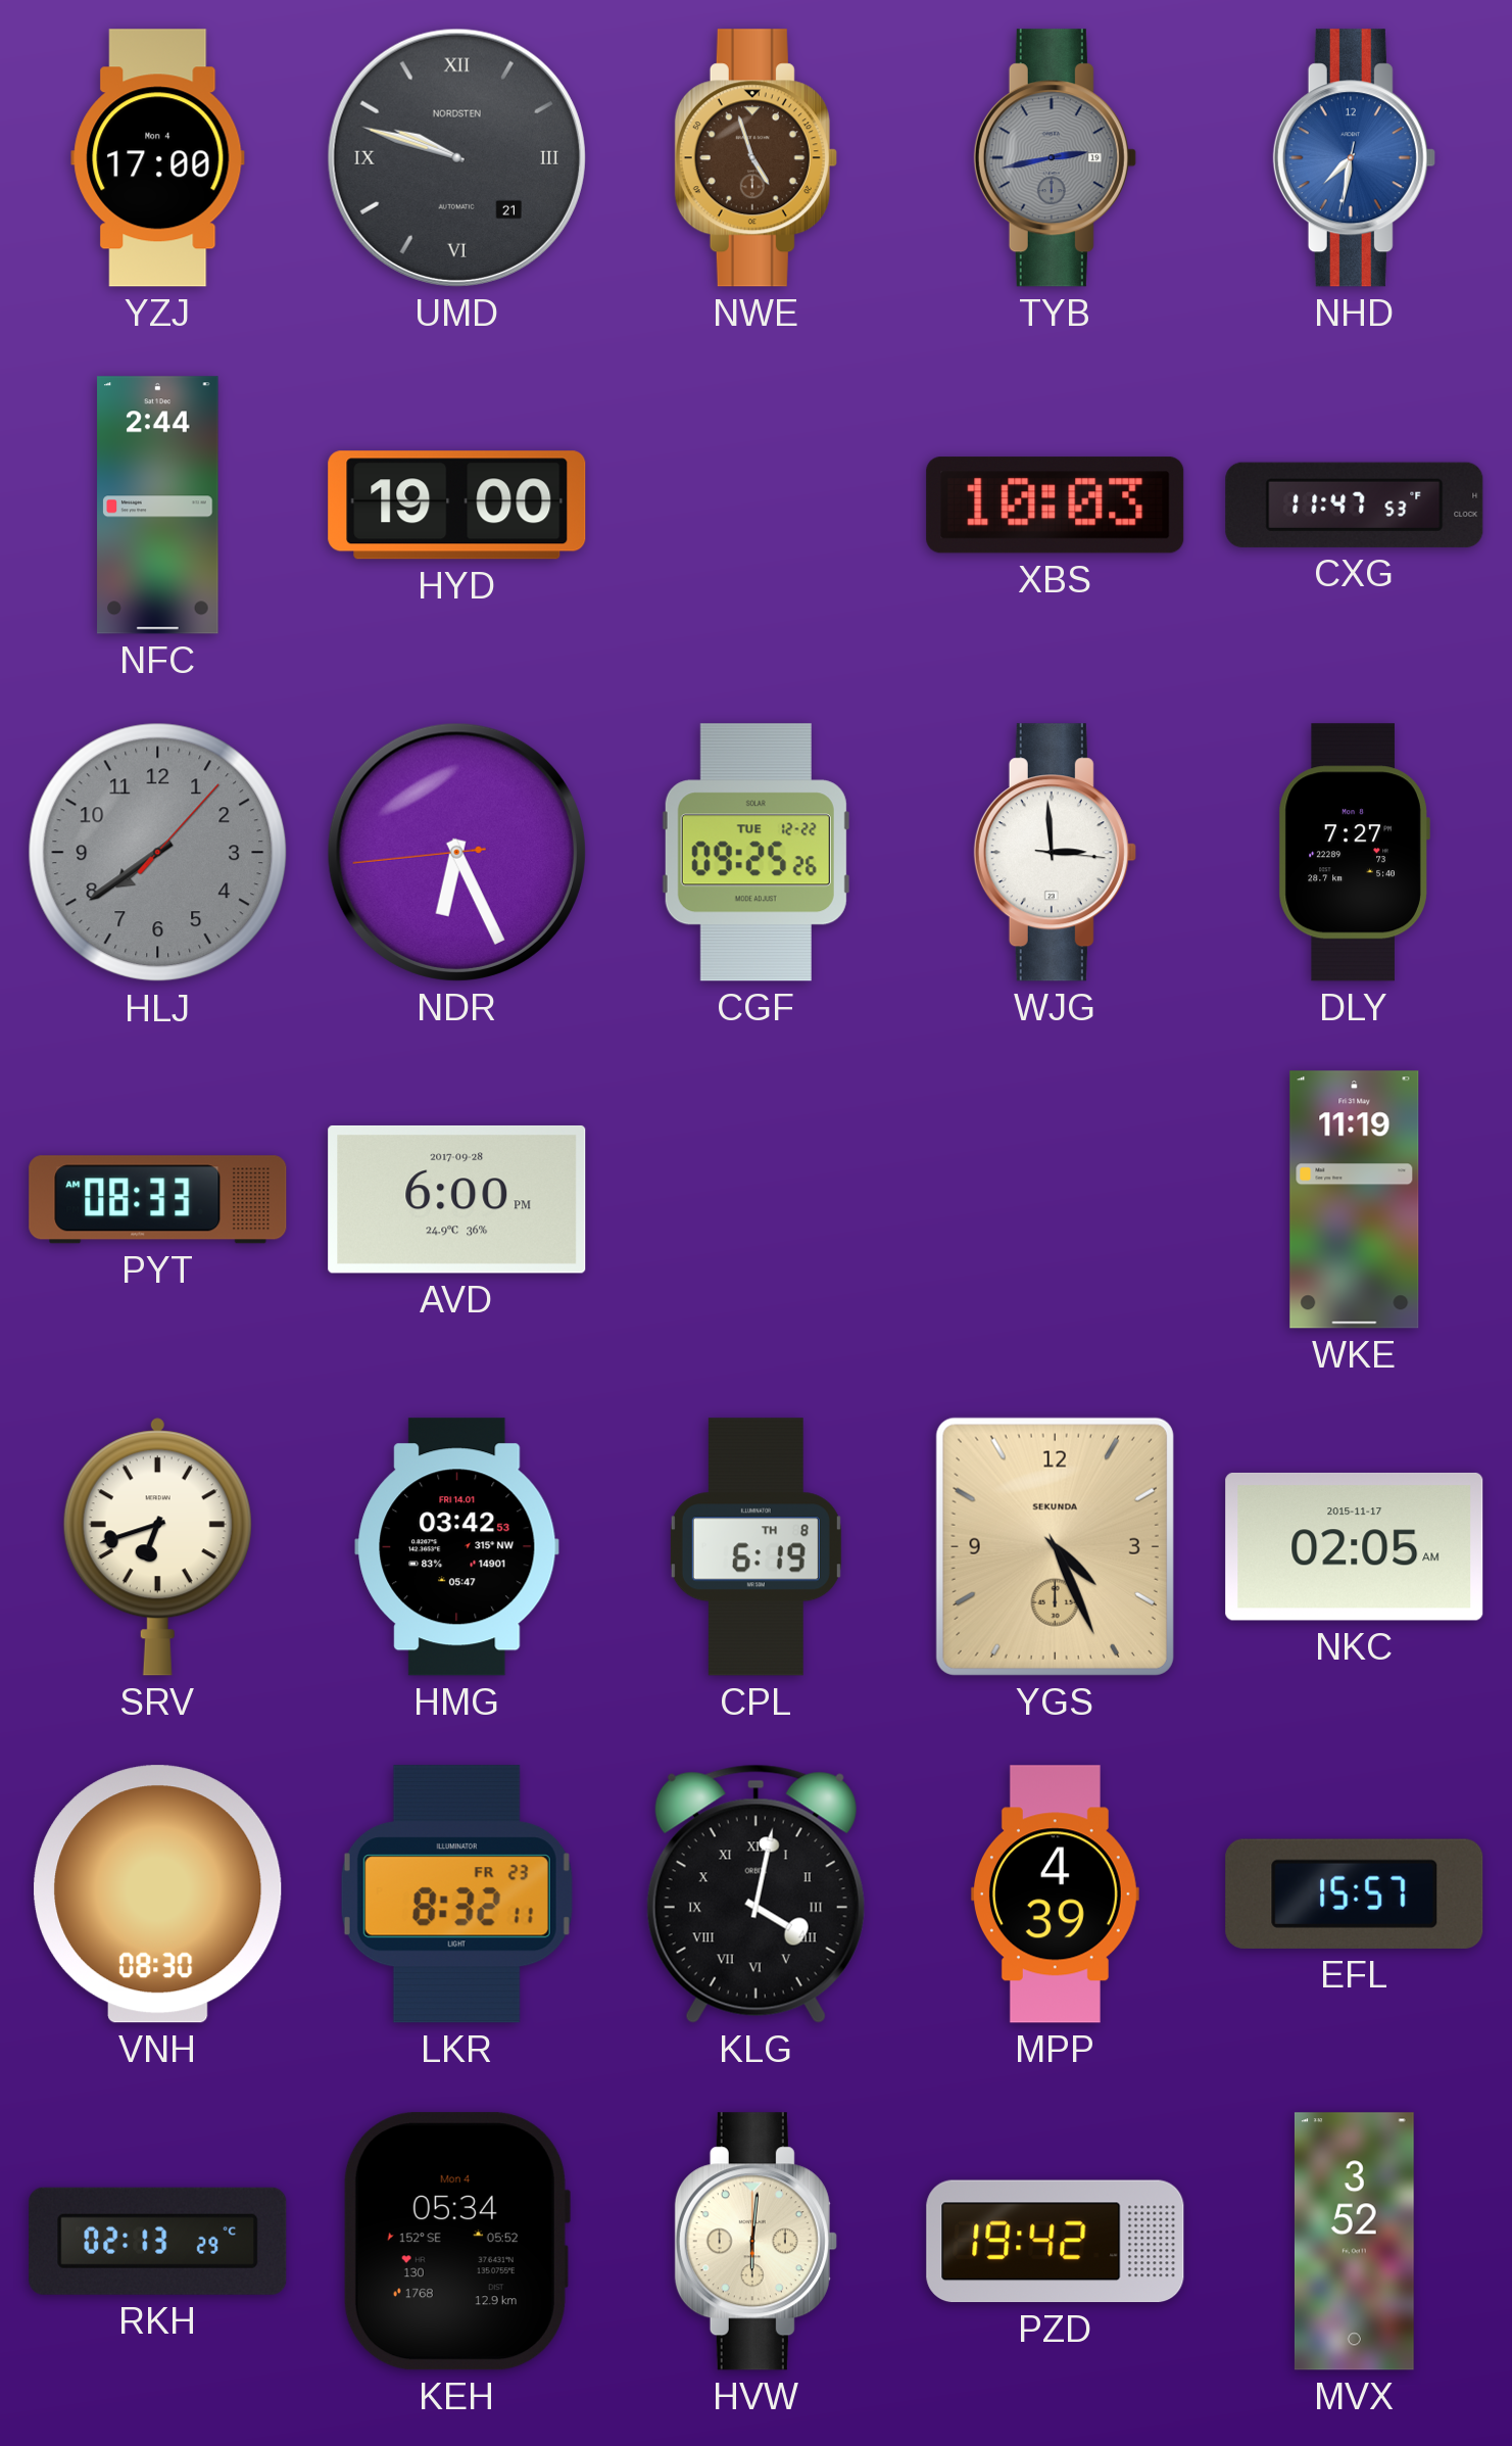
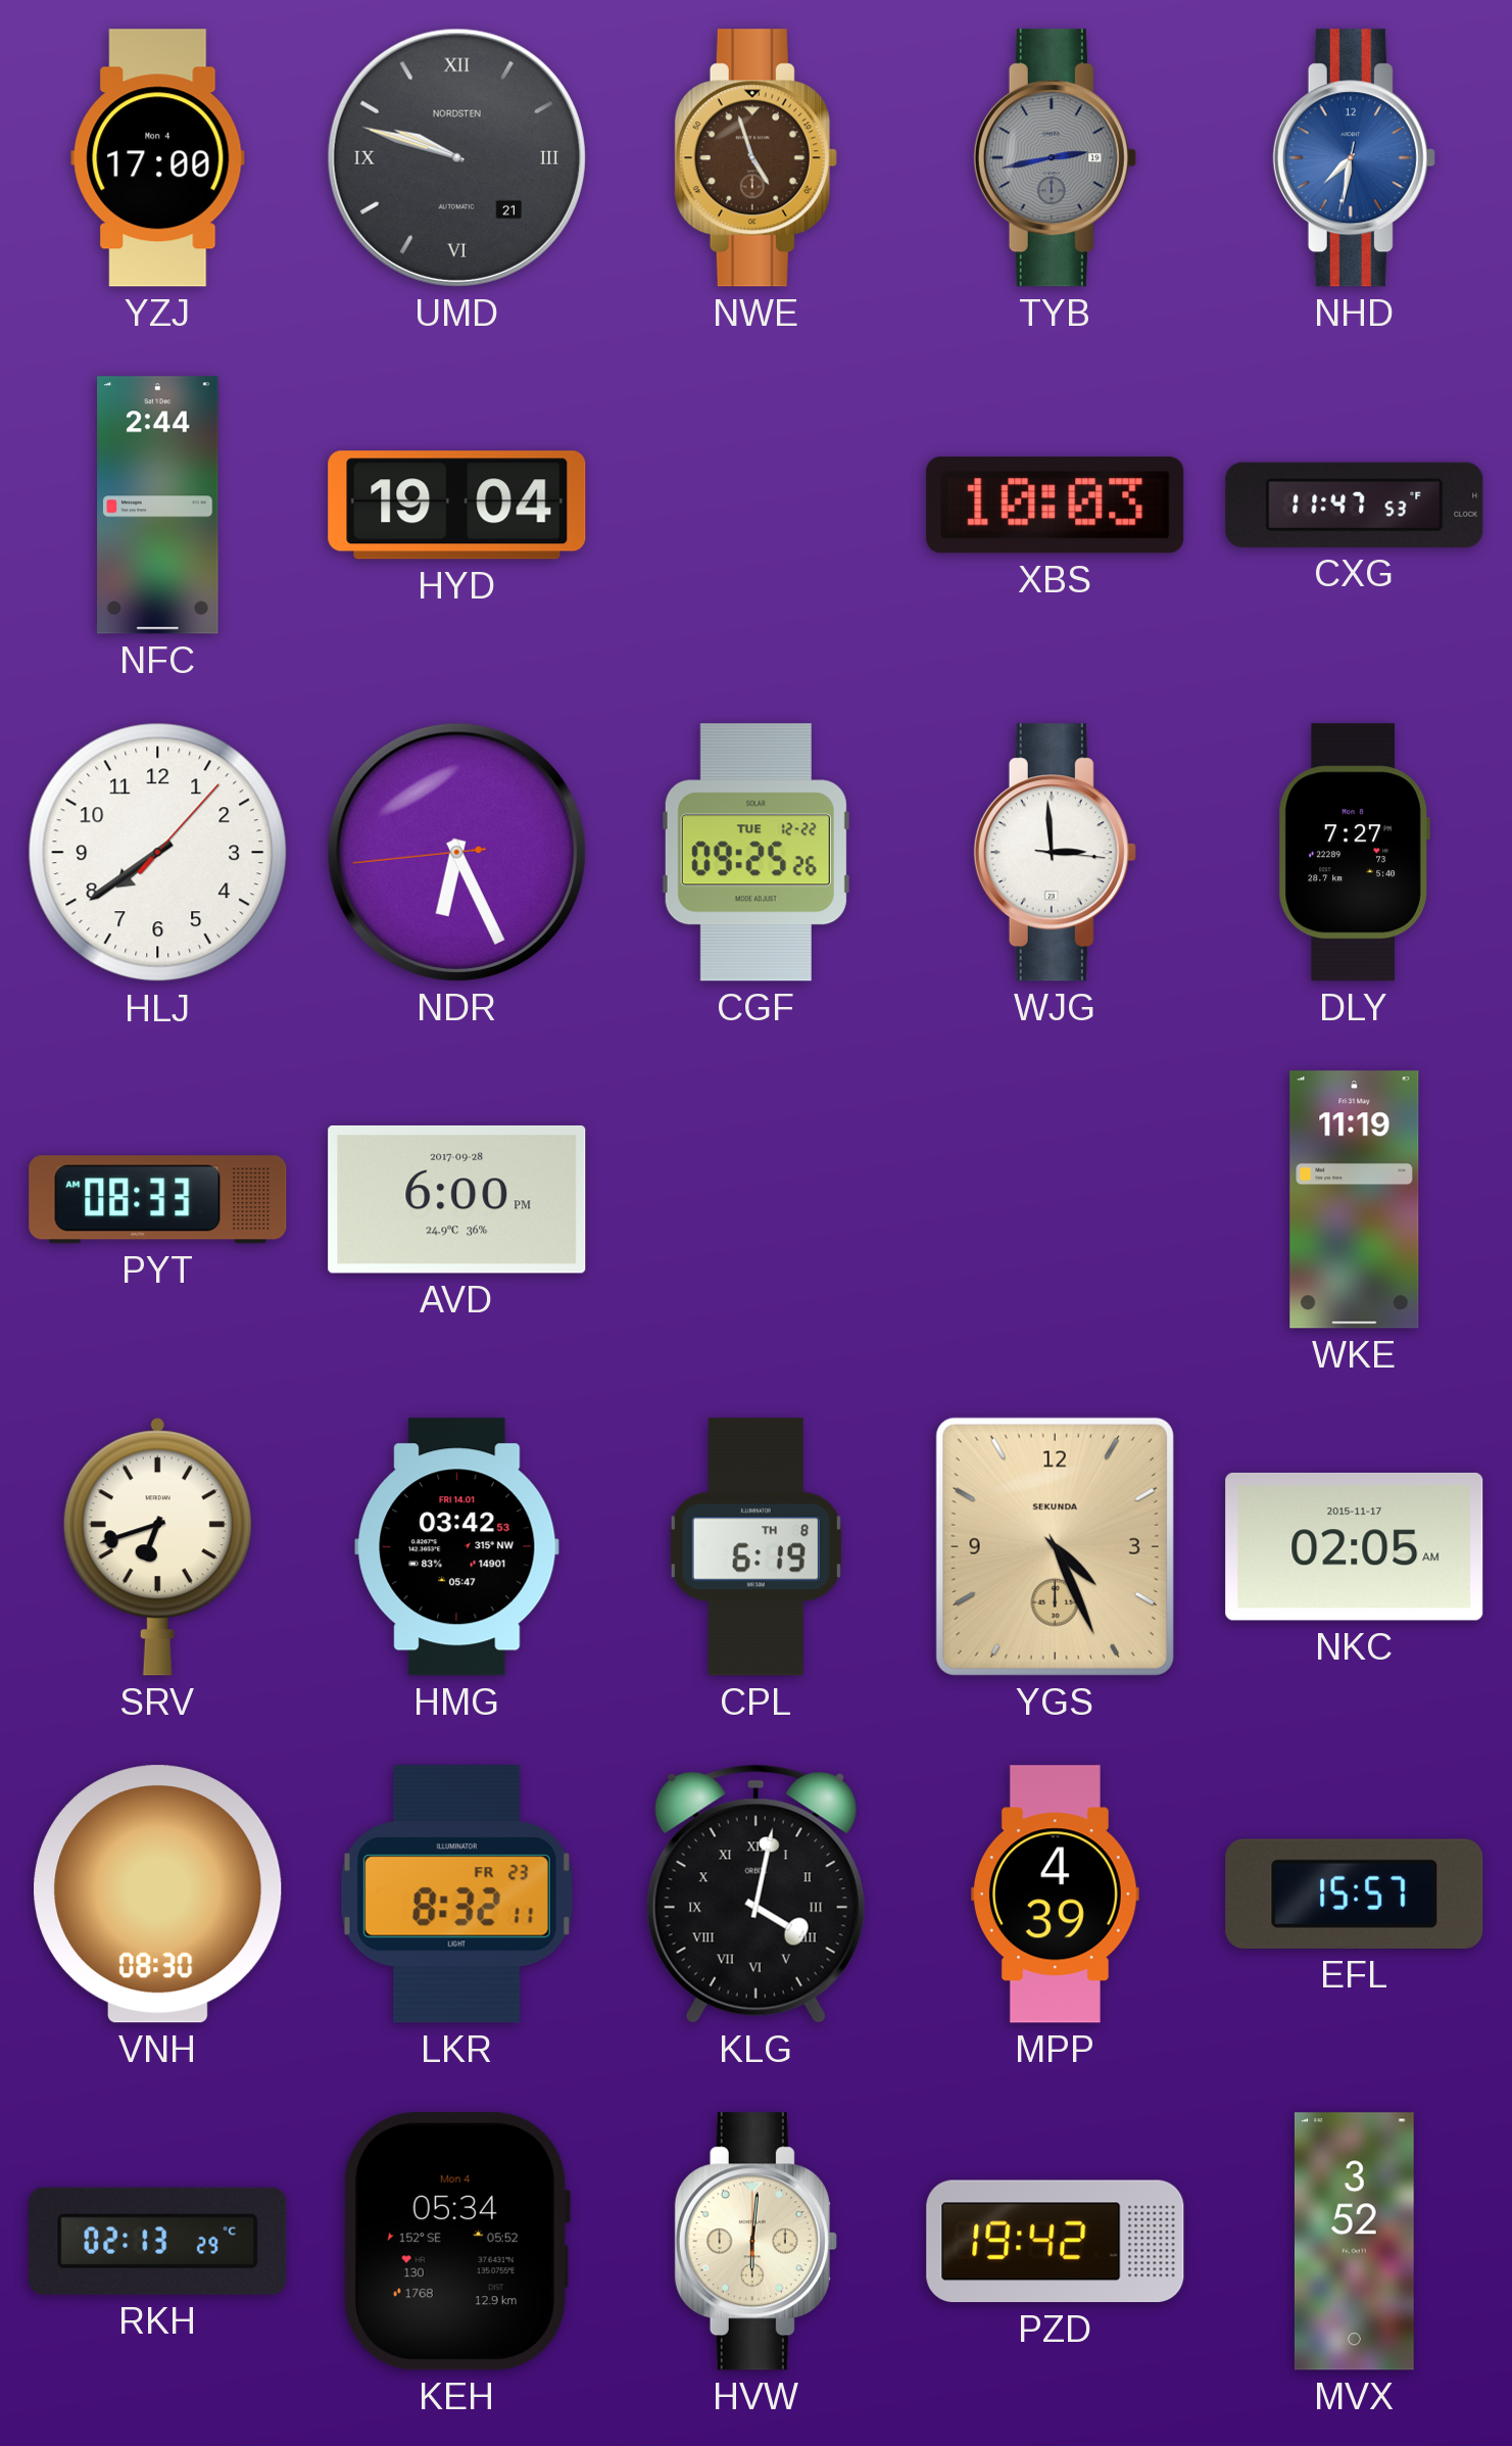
HYD: 19:00 -> 19:04
HLJ dial: grey -> white
